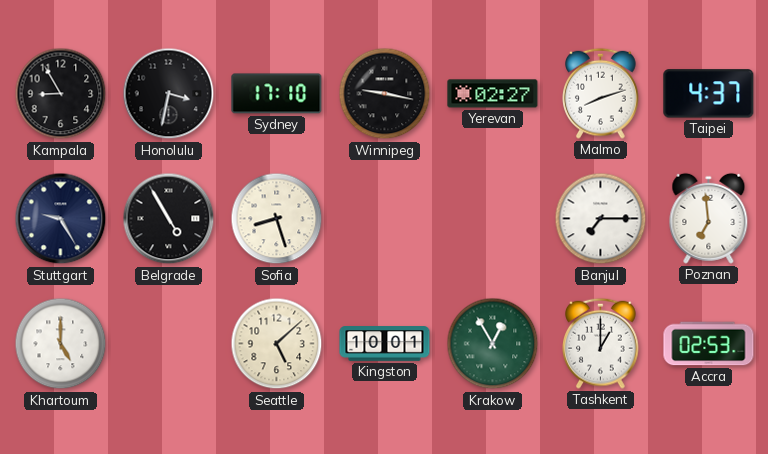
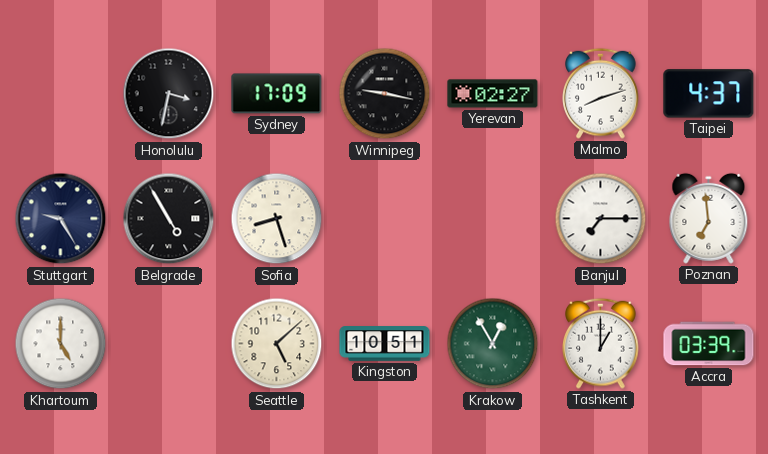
Kampala: 8:55 -> none
Sydney: 17:10 -> 17:09
Kingston: 10:01 -> 10:51
Accra: 02:53 -> 03:39
